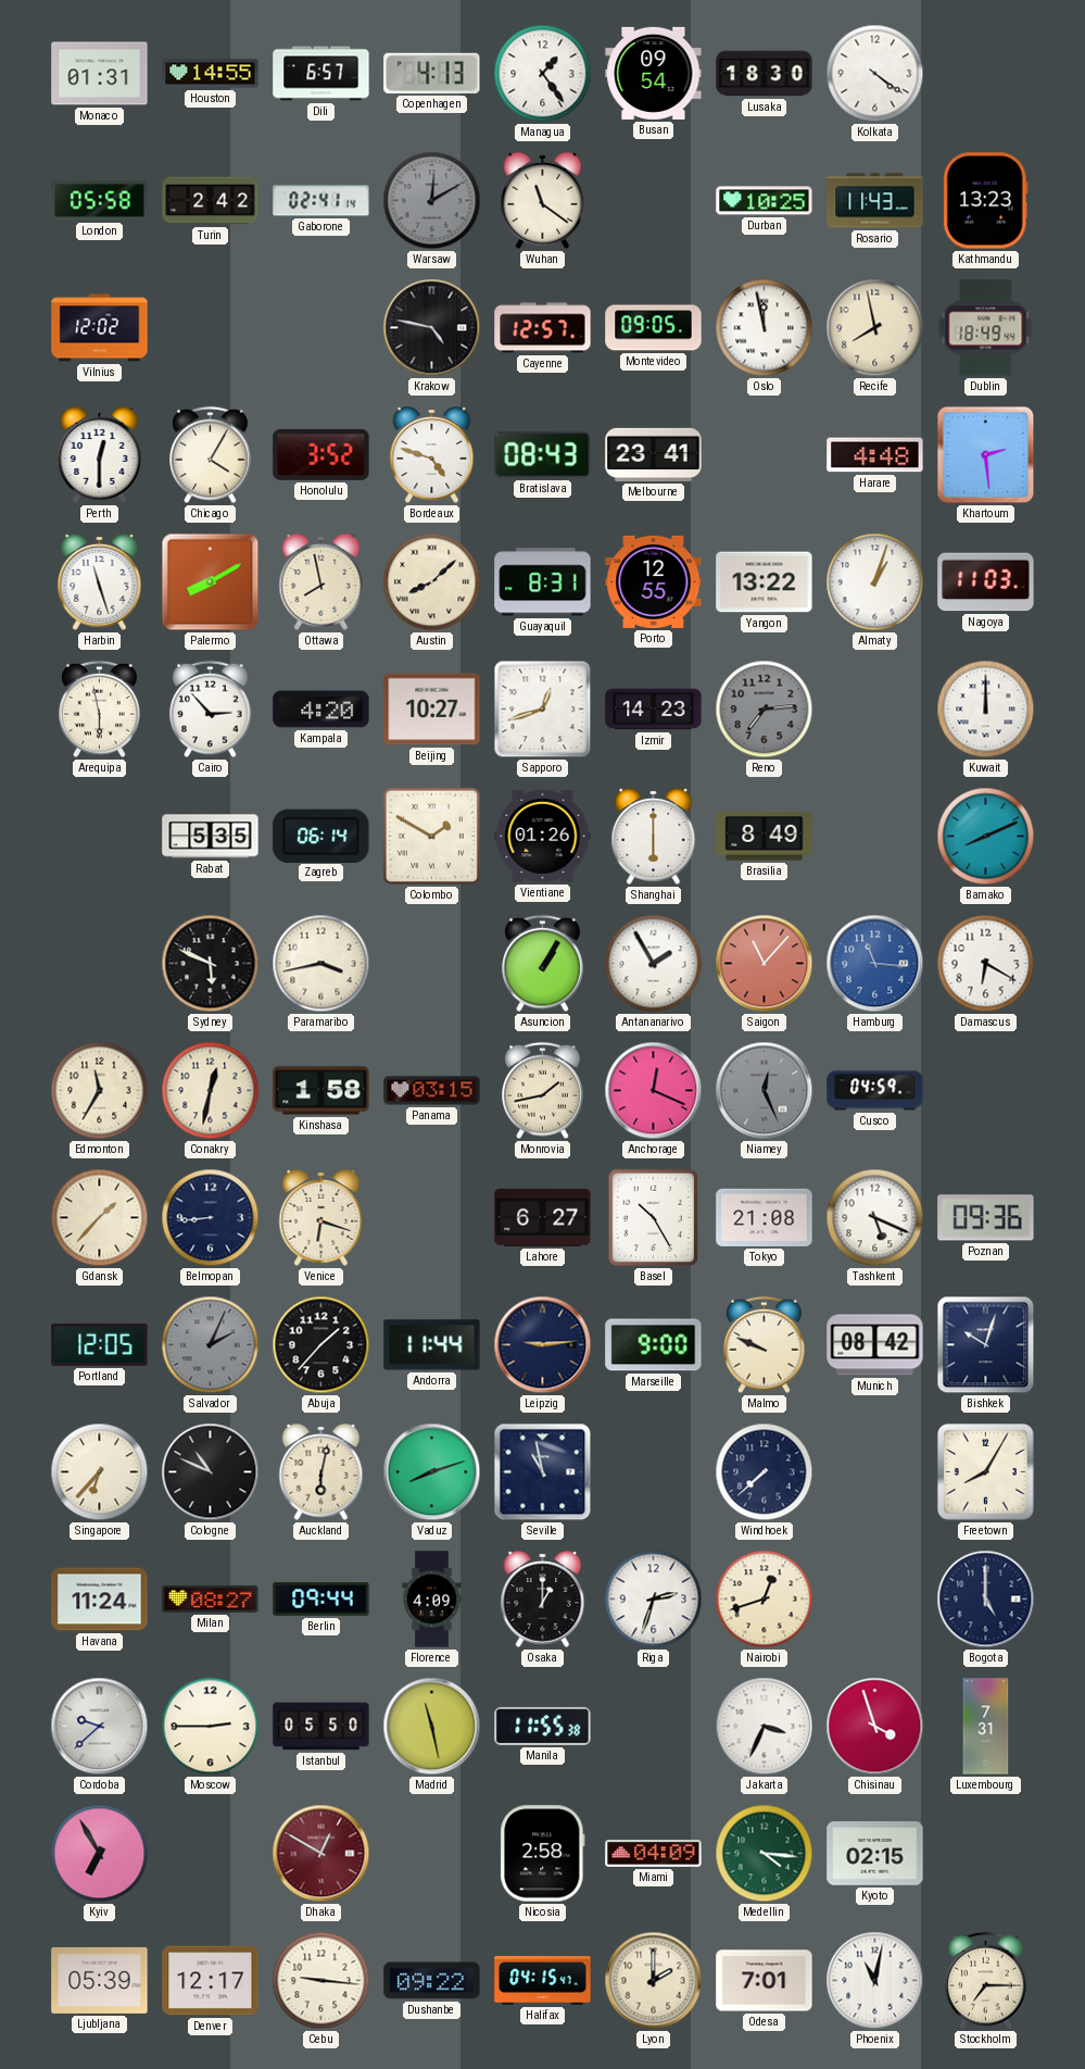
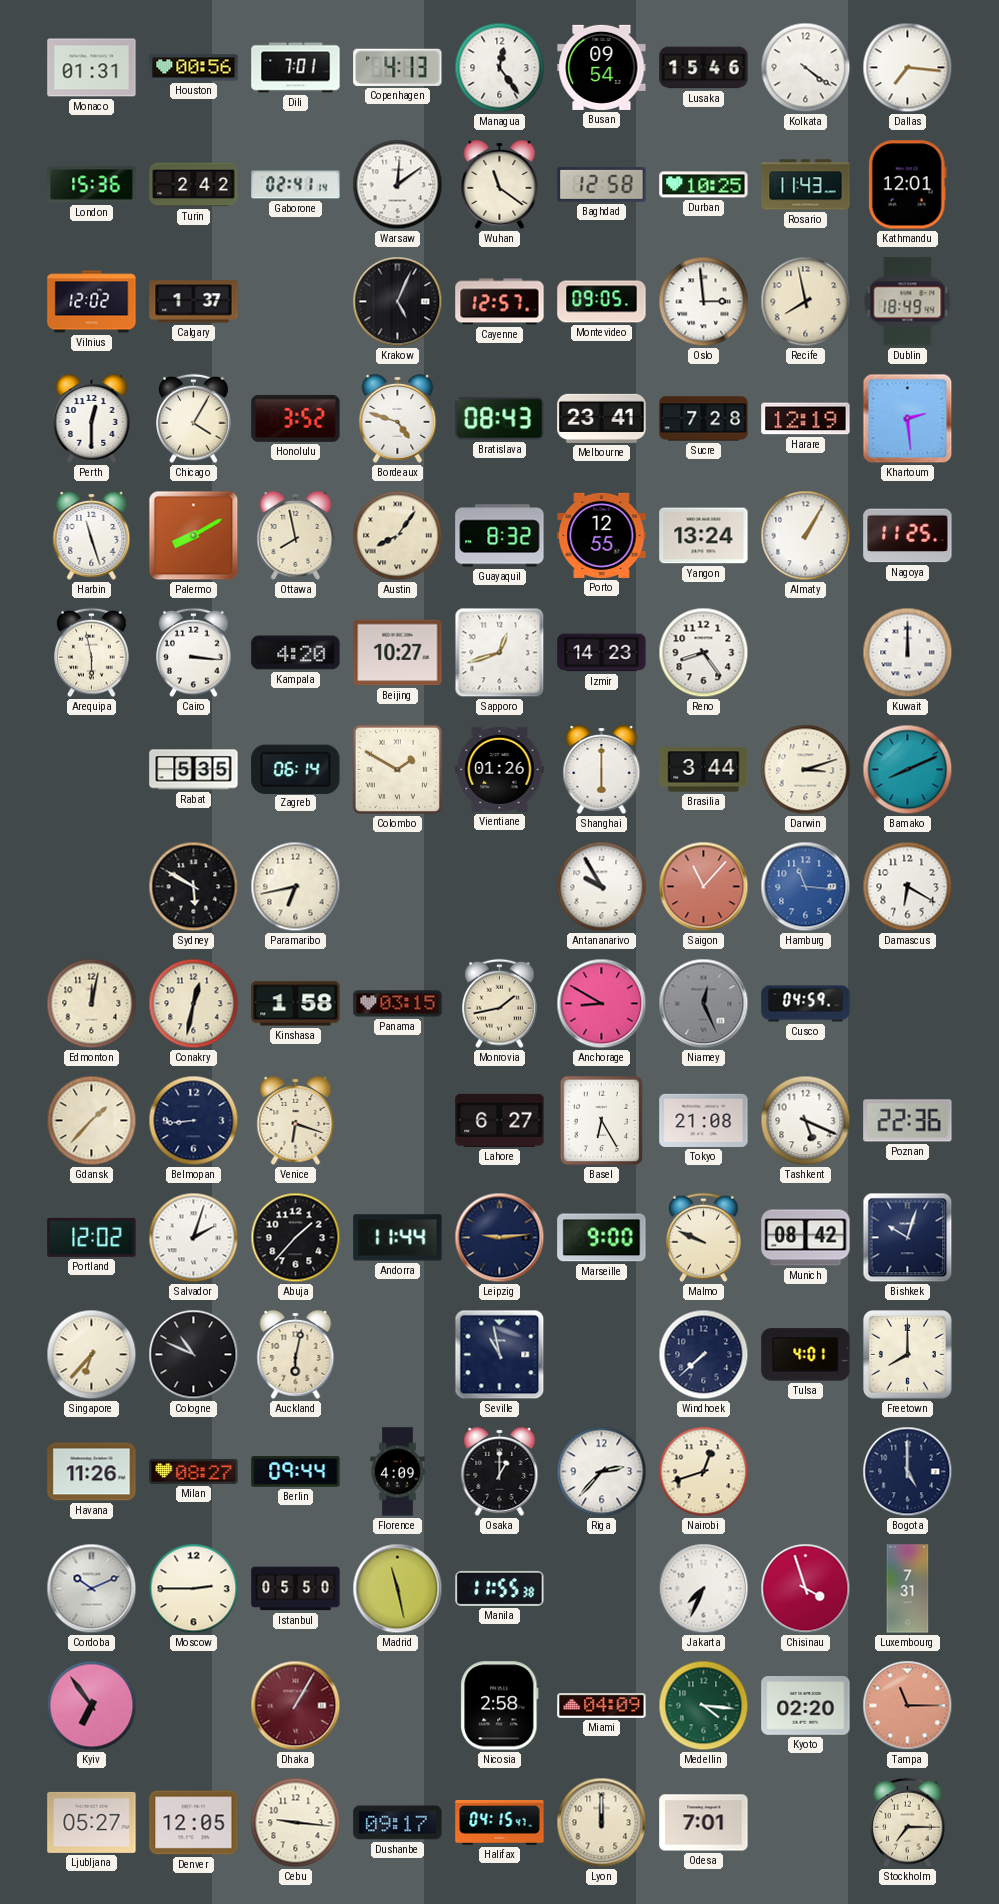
Houston: 14:55 -> 00:56
Dili: 6:57 -> 7:01
Managua: 1:24 -> 12:24
Lusaka: 18:30 -> 15:46
Dallas: none -> 7:16
London: 05:58 -> 15:36
Warsaw: 12:10 -> 12:09
Warsaw dial: grey -> white
Baghdad: none -> 12:58
Kathmandu: 13:23 -> 12:01
Calgary: none -> 1:37
Krakow: 4:47 -> 5:04
Oslo: 11:58 -> 2:59
Sucre: none -> 7:28
Harare: 4:48 -> 12:19
Austin: 8:08 -> 8:06
Guayaquil: 8:31 -> 8:32
Yangon: 13:22 -> 13:24
Almaty: 1:03 -> 1:05
Nagoya: 11:03 -> 11:25
Cairo: 2:53 -> 3:16
Reno: 7:14 -> 8:24
Reno dial: grey -> white
Brasilia: 8:49 -> 3:44
Darwin: none -> 3:12
Sydney: 5:49 -> 5:50
Paramaribo: 3:43 -> 6:43
Asuncion: 1:05 -> none
Antananarivo: 1:55 -> 9:55
Edmonton: 11:35 -> 12:02
Anchorage: 12:19 -> 8:50
Basel: 10:25 -> 6:25
Poznan: 09:36 -> 22:36
Portland: 12:05 -> 12:02
Salvador: 2:04 -> 2:03
Salvador dial: grey -> white
Vaduz: 8:12 -> none
Tulsa: none -> 4:01
Freetown: 8:05 -> 8:00
Havana: 11:24 -> 11:26
Riga: 2:33 -> 2:37
Cordoba: 9:38 -> 10:11
Jakarta: 3:34 -> 7:34
Kyiv: 6:55 -> 6:54
Dhaka: 12:50 -> 1:05
Kyoto: 02:15 -> 02:20
Tampa: none -> 11:15
Ljubljana: 05:39 -> 05:27
Denver: 12:17 -> 12:05
Dushanbe: 09:22 -> 09:17
Lyon: 2:00 -> 12:00
Phoenix: 11:02 -> none
